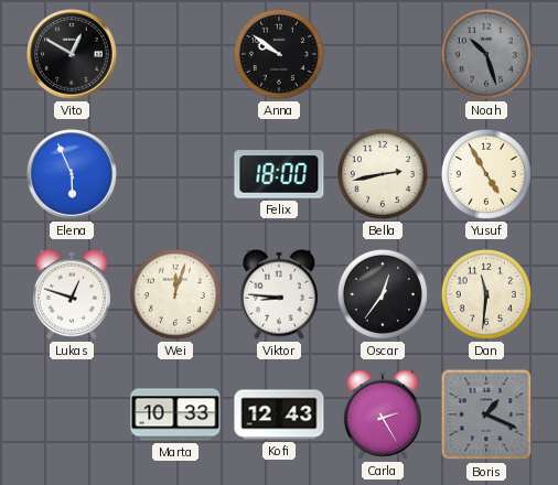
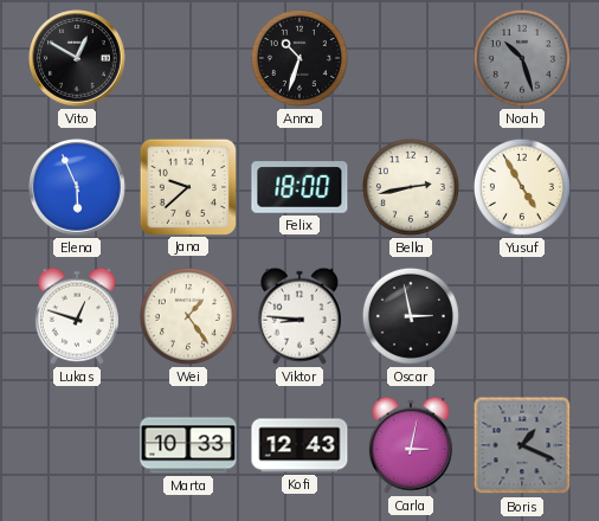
Anna: 9:51 -> 10:33
Jana: none -> 9:38
Wei: 12:03 -> 1:24
Oscar: 12:36 -> 2:58
Dan: 11:31 -> none
Carla: 2:25 -> 3:02
